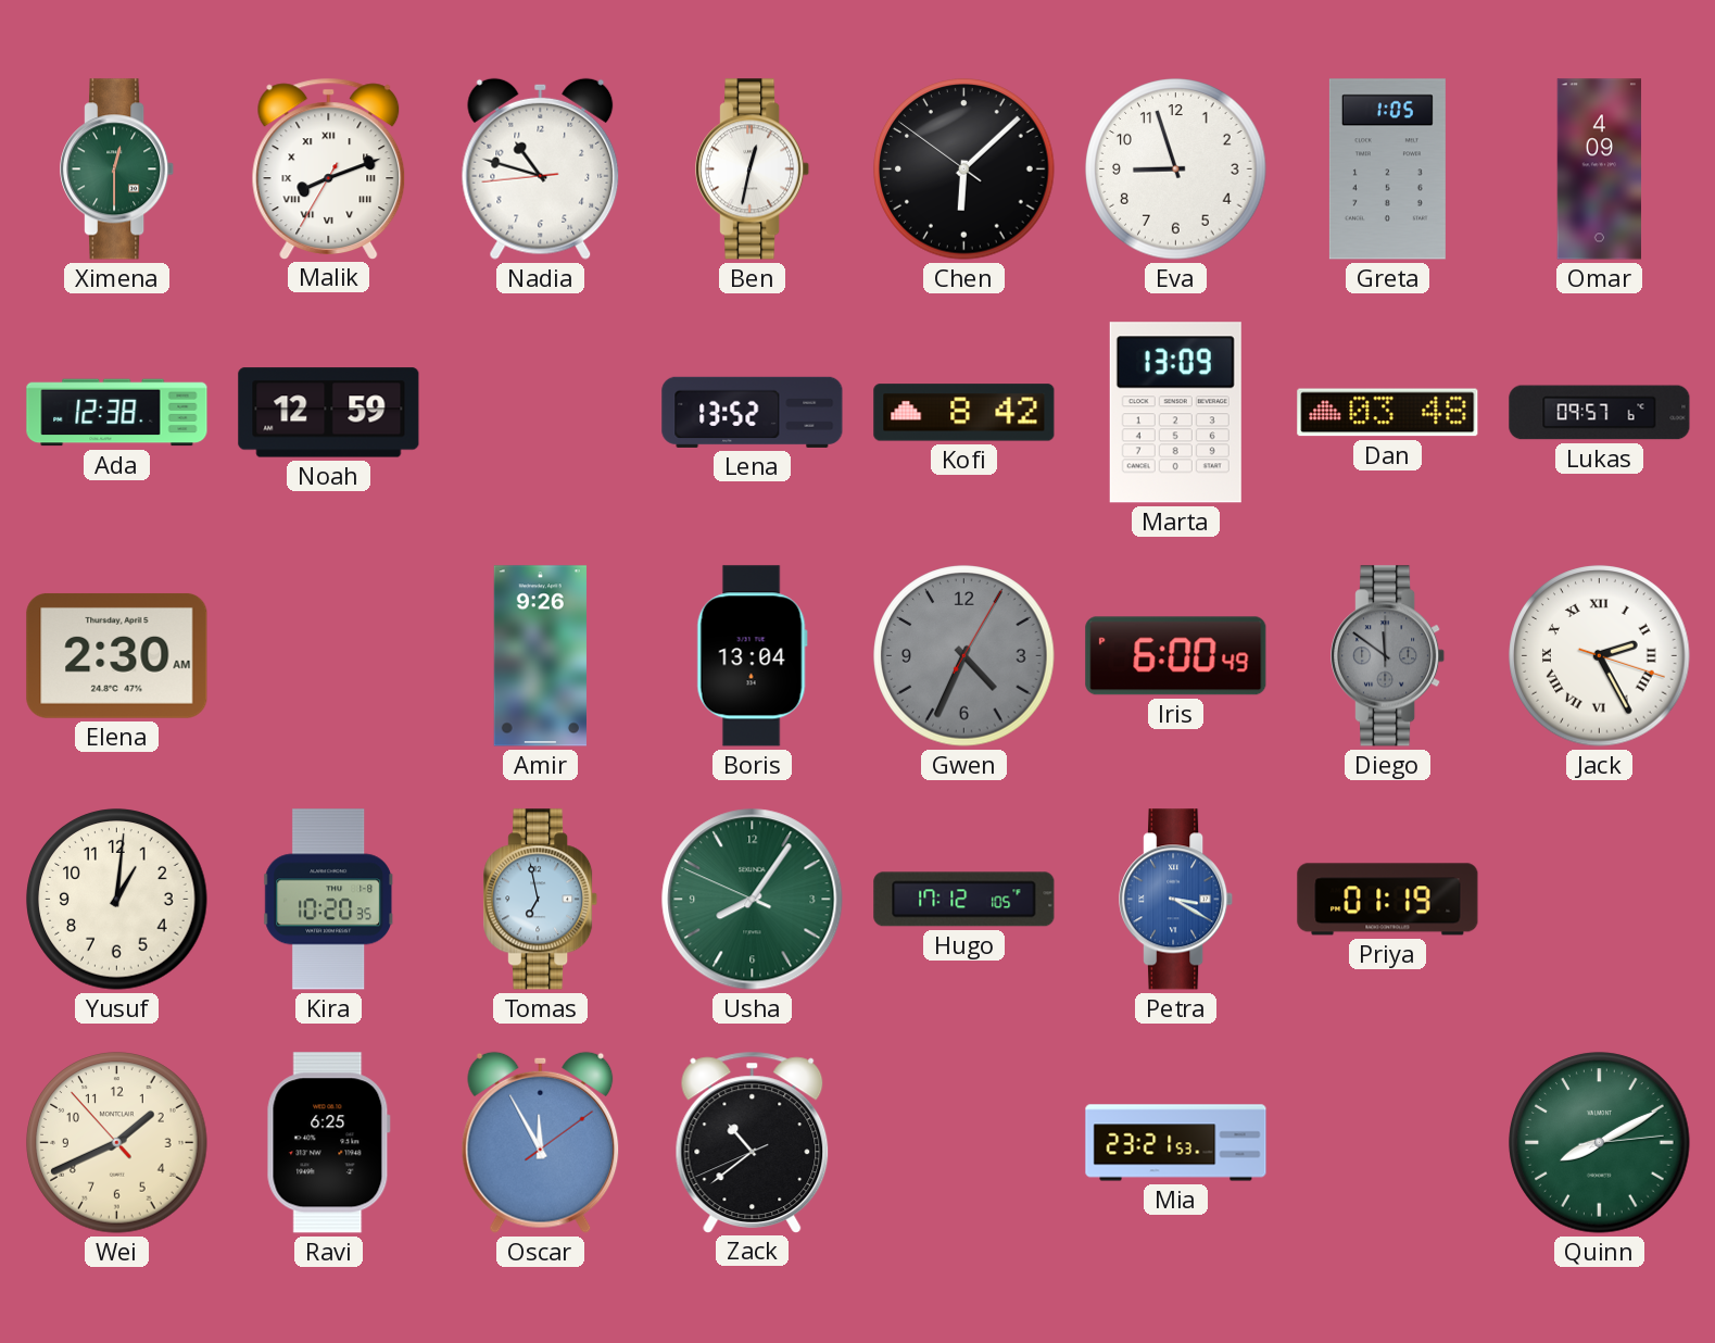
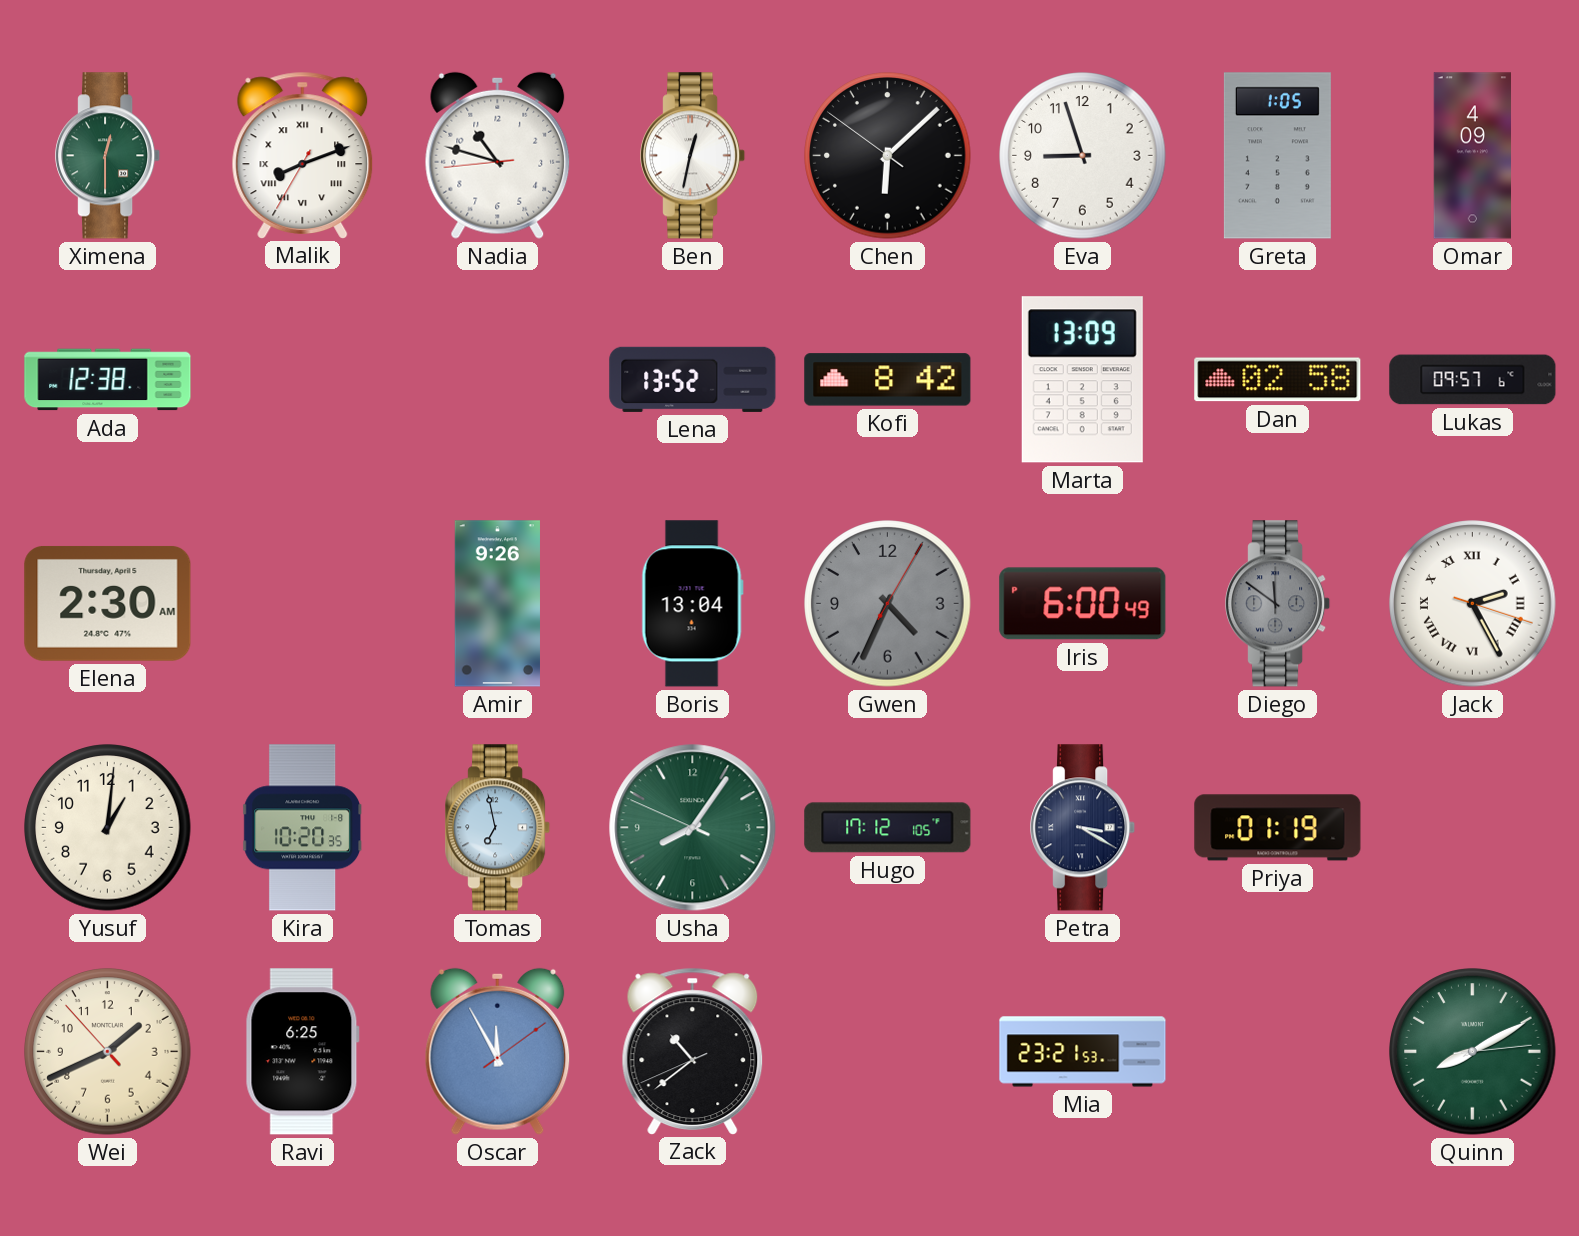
Noah: 12:59 -> none
Dan: 03:48 -> 02:58
Petra dial: blue -> navy
